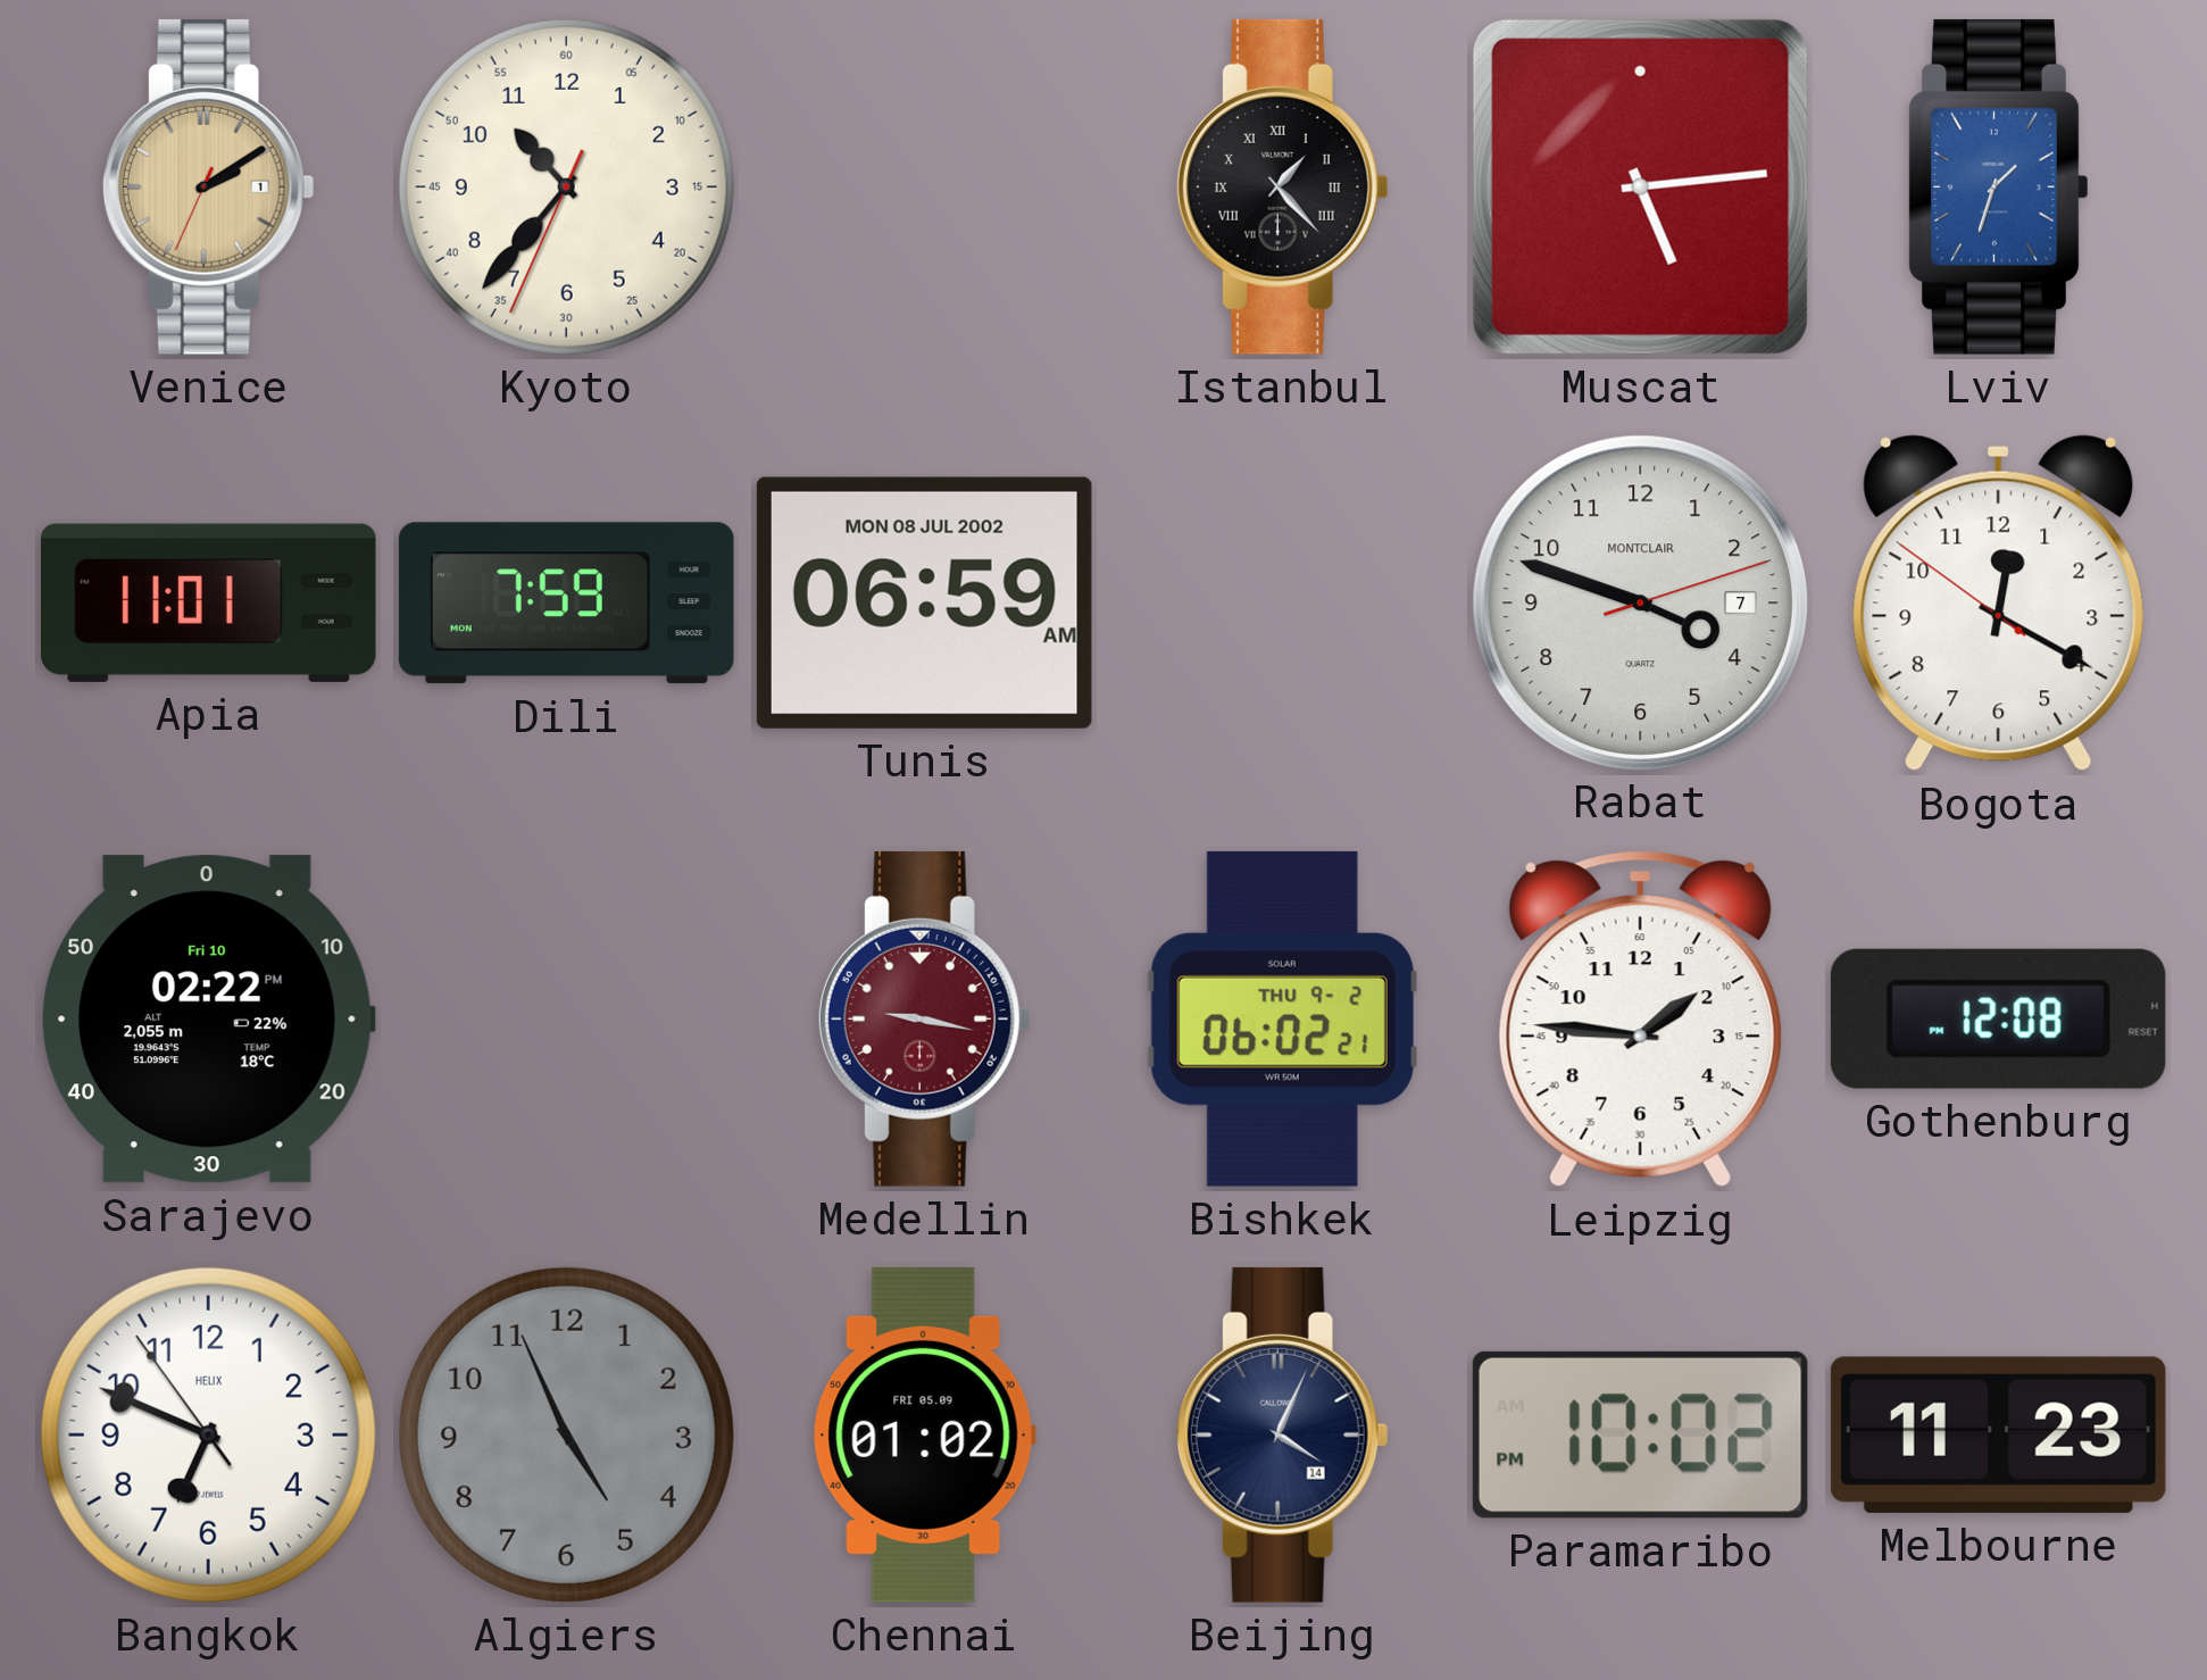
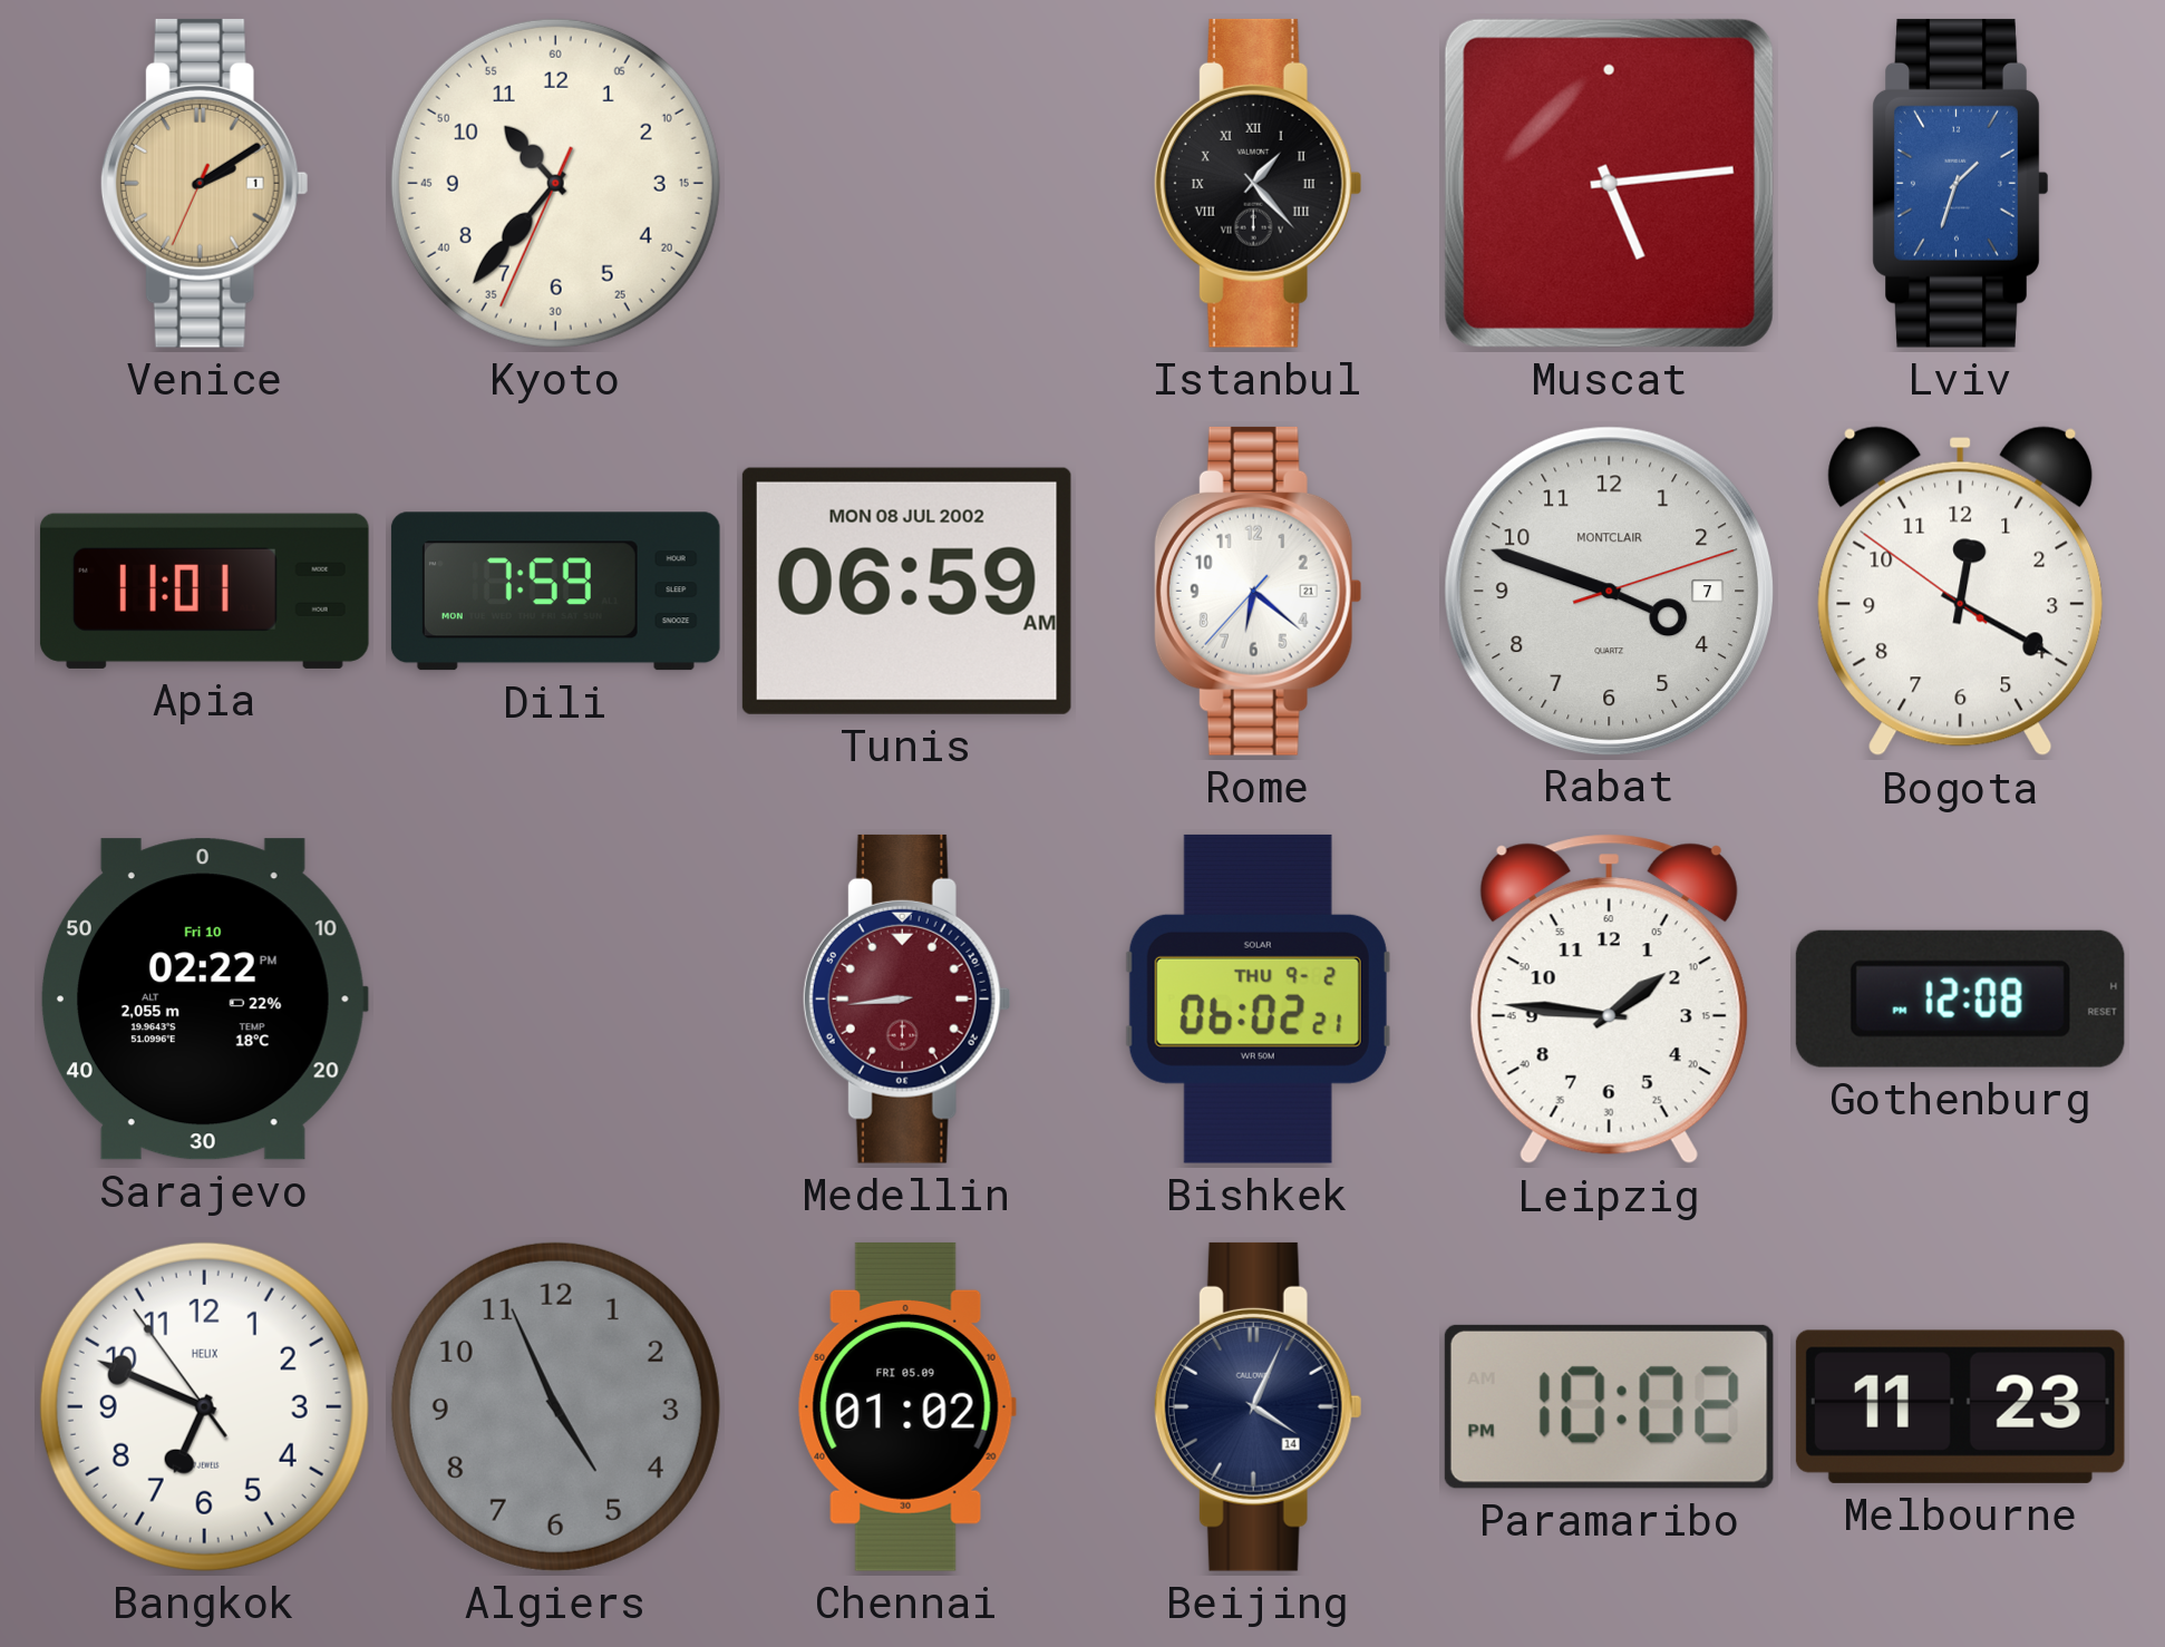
Rome: none -> 6:21
Medellin: 9:17 -> 8:44
